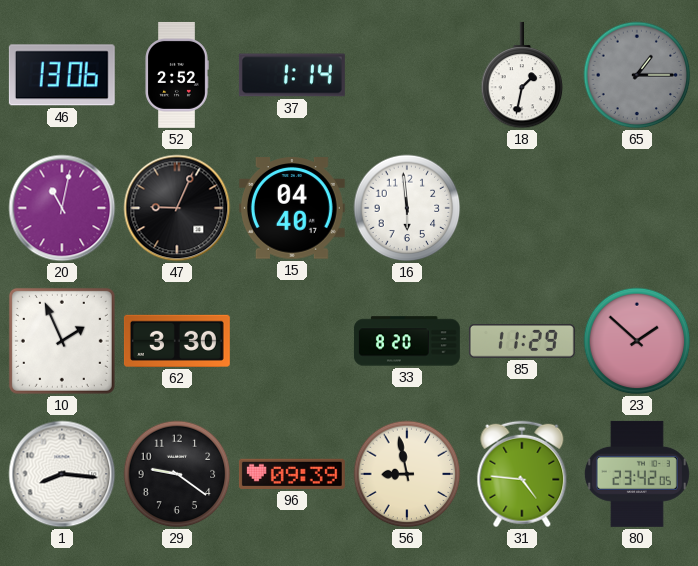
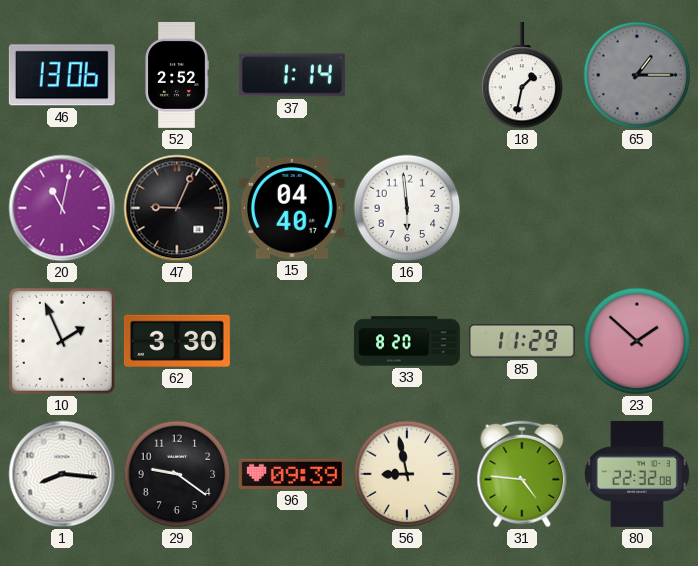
80: 23:42 -> 22:32
